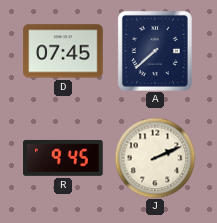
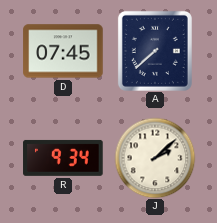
R: 9:45 -> 9:34
J: 2:11 -> 2:08
